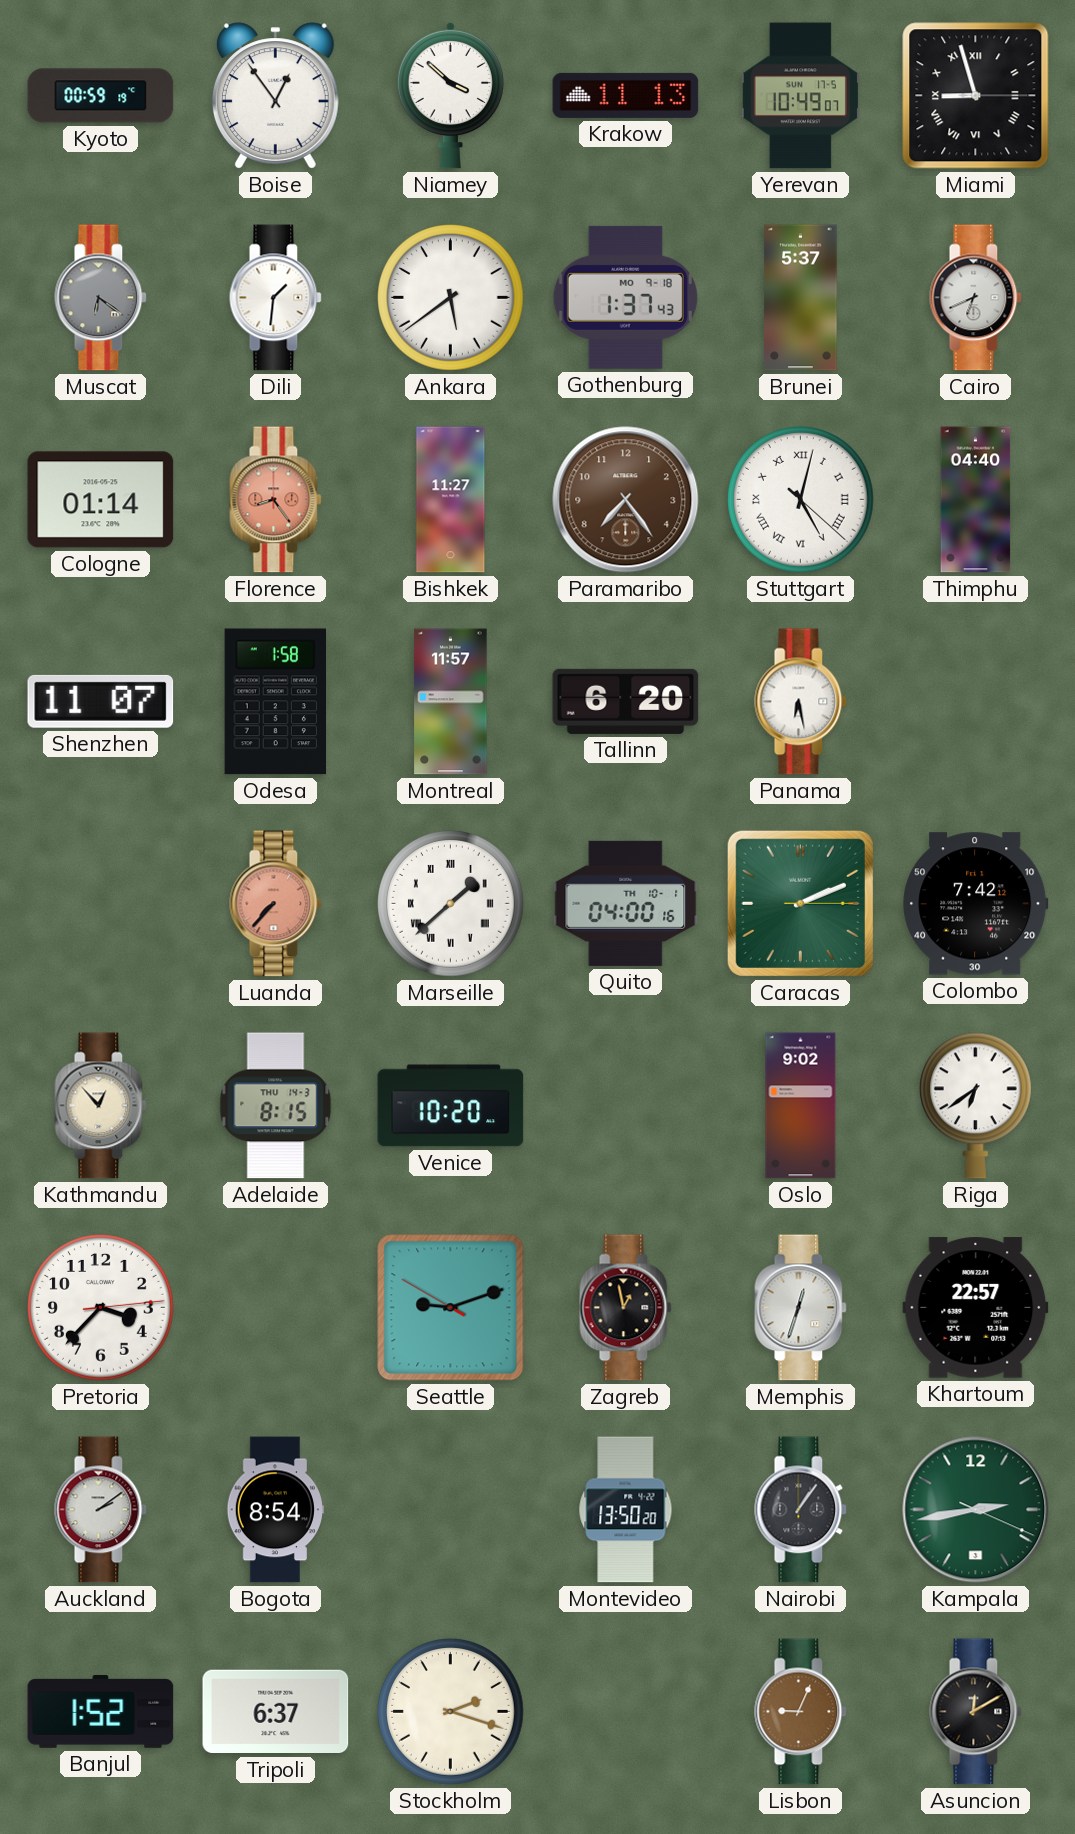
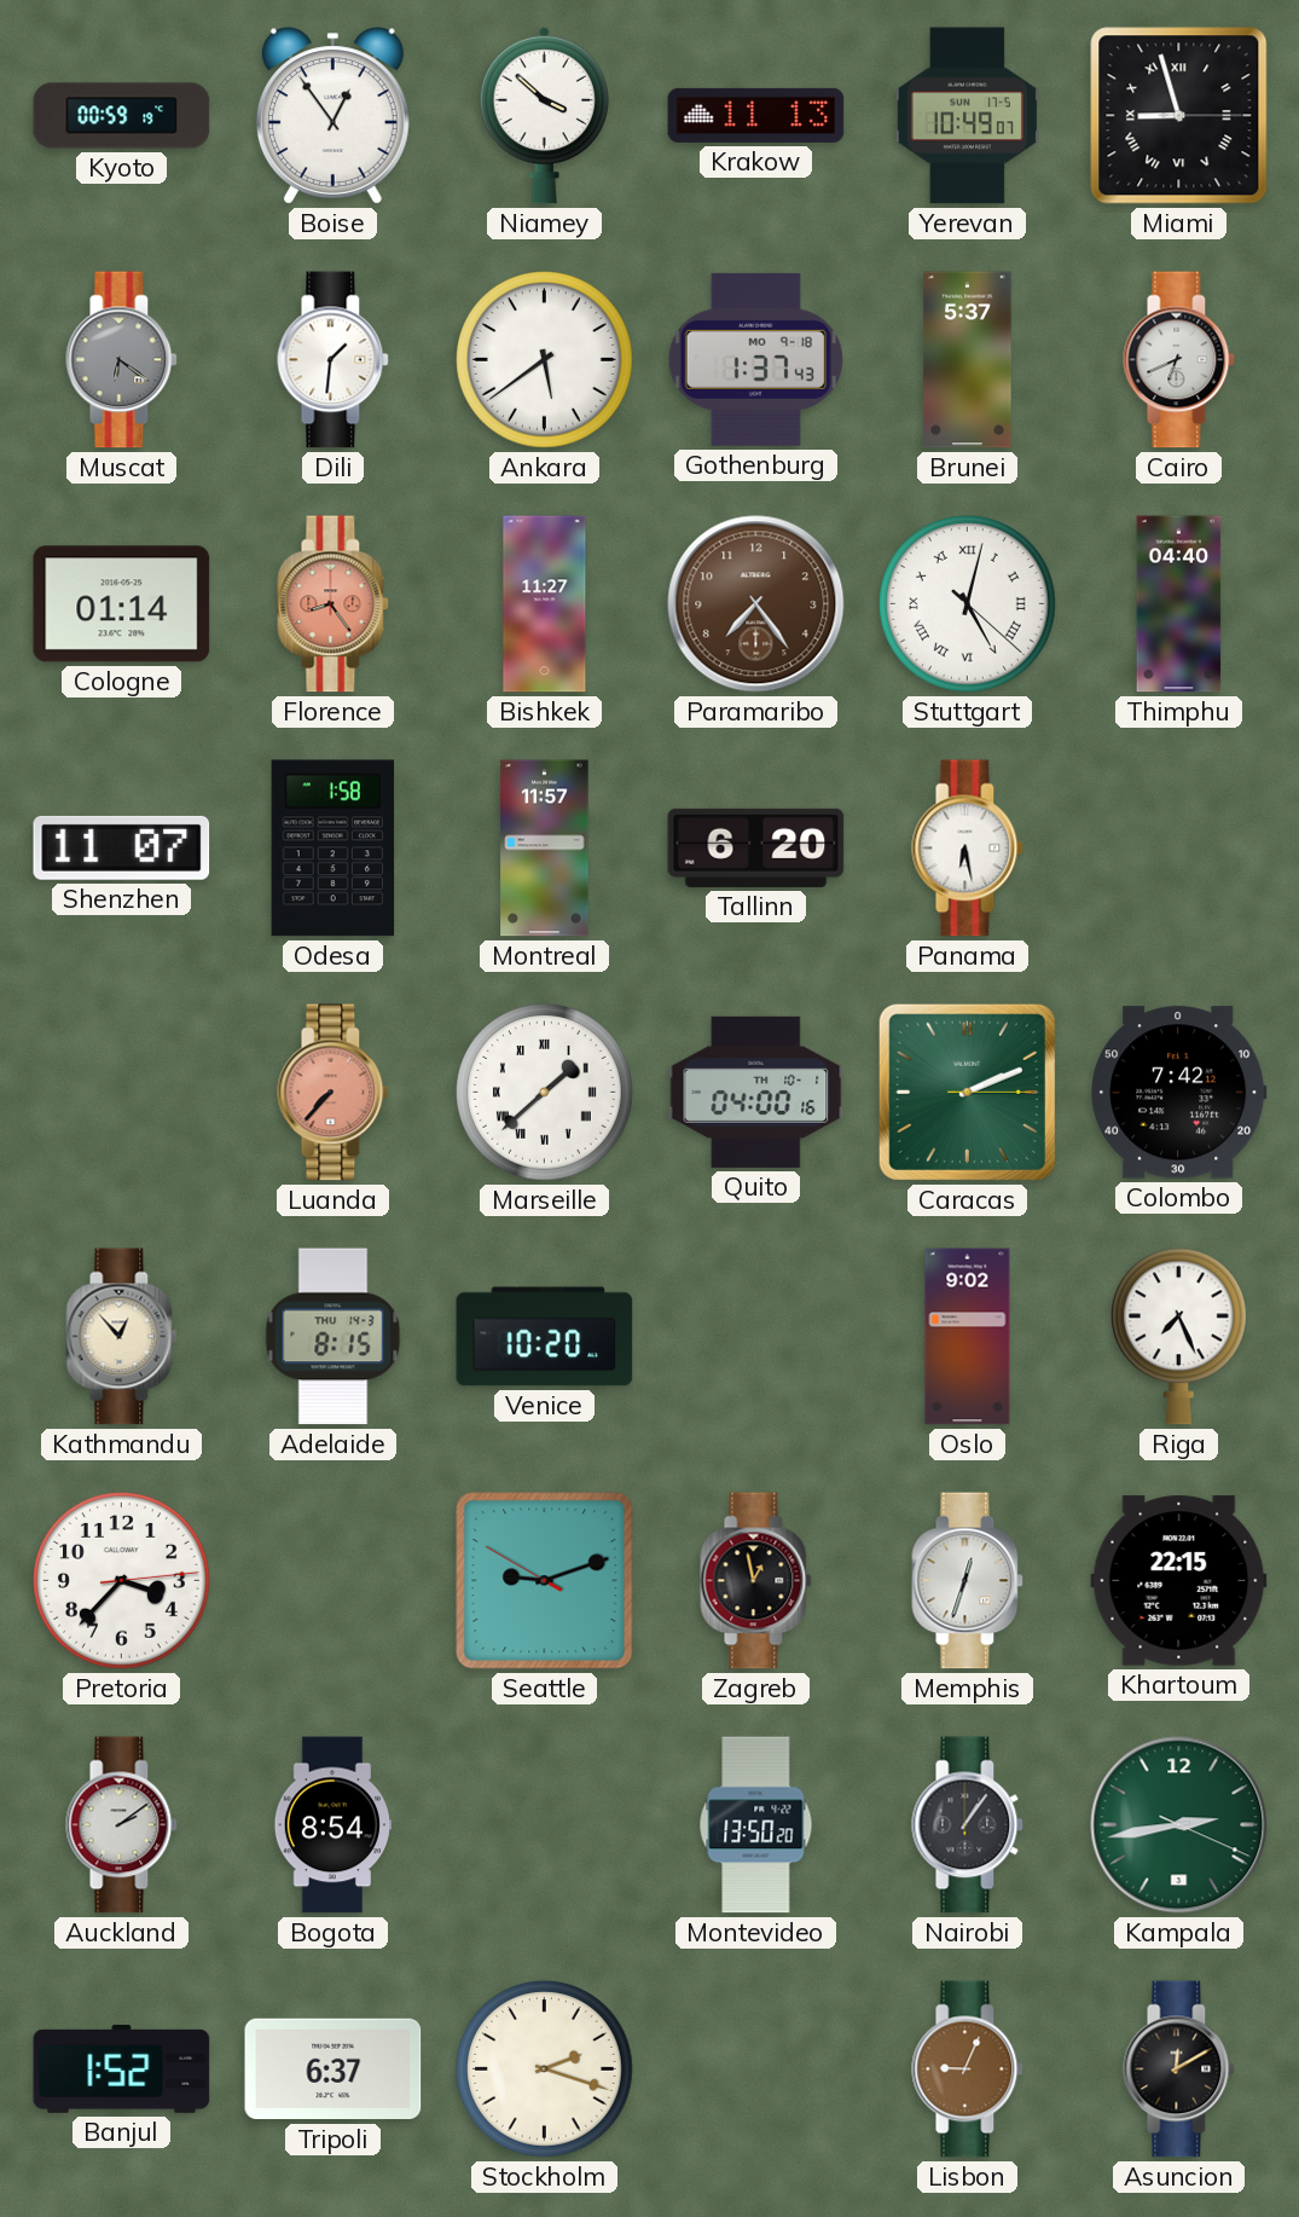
Riga: 6:39 -> 7:26
Khartoum: 22:57 -> 22:15
